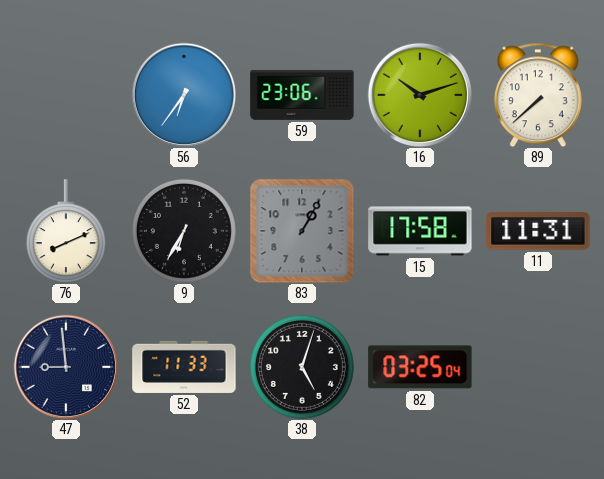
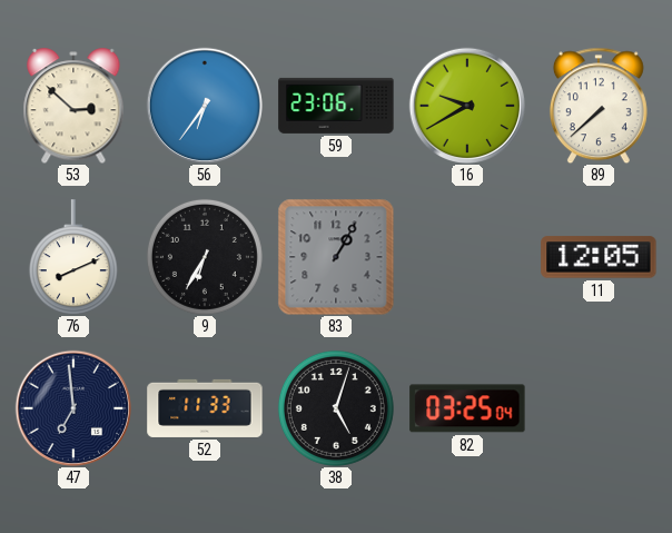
53: none -> 2:52
16: 10:12 -> 9:40
15: 17:58 -> none
11: 11:31 -> 12:05
47: 8:59 -> 6:59
